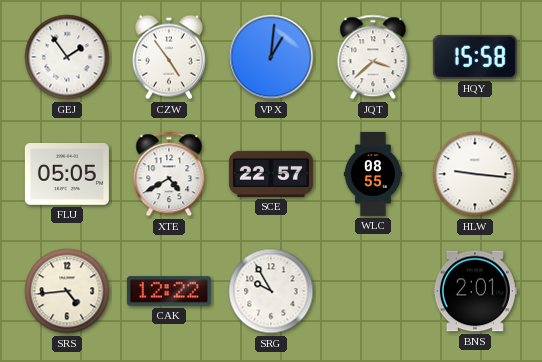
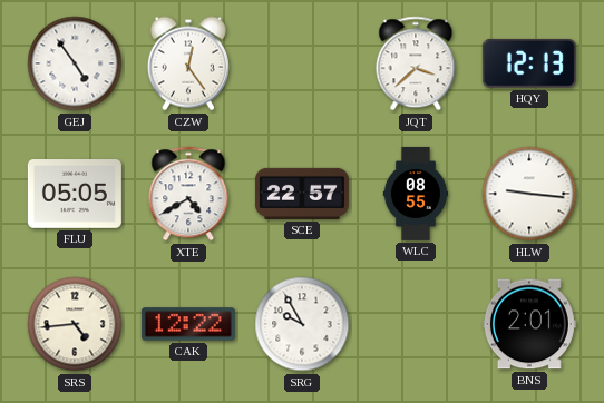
GEJ: 1:54 -> 4:54
CZW: 4:54 -> 12:24
VPX: 1:01 -> none
HQY: 15:58 -> 12:13
